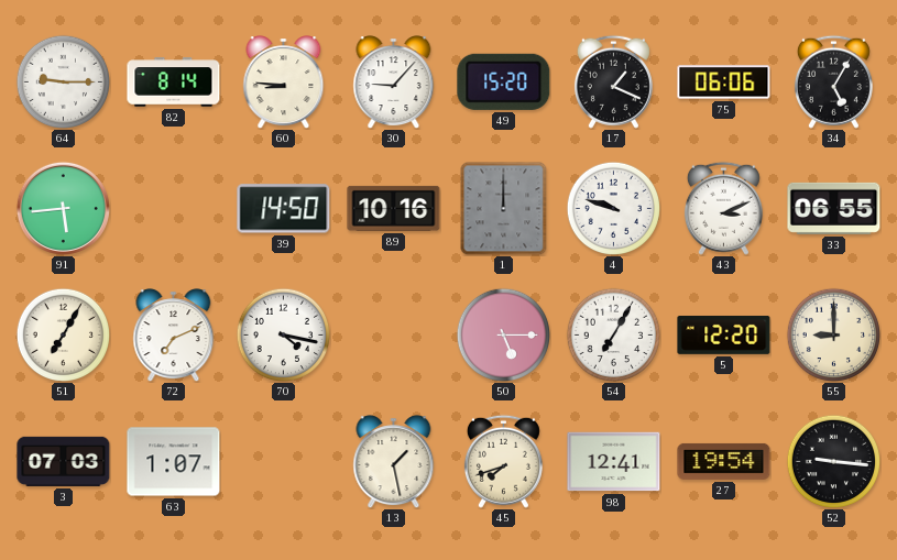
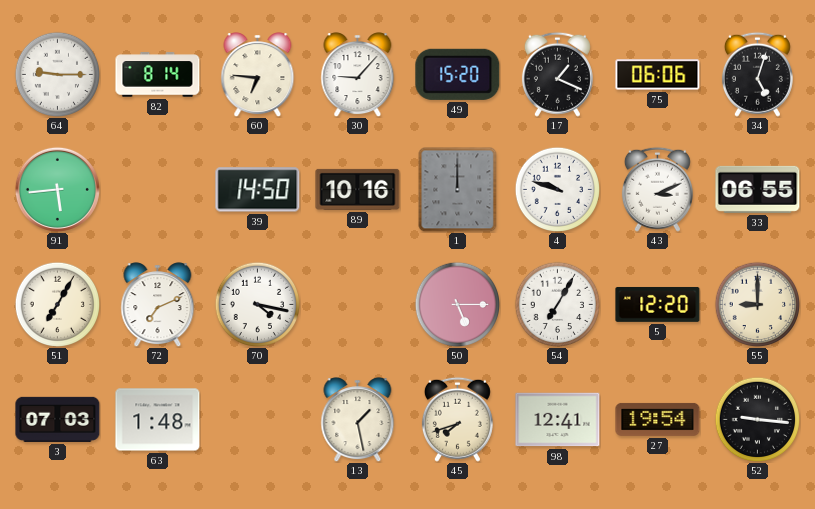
60: 8:46 -> 6:46
34: 5:05 -> 5:03
63: 1:07 -> 1:48
